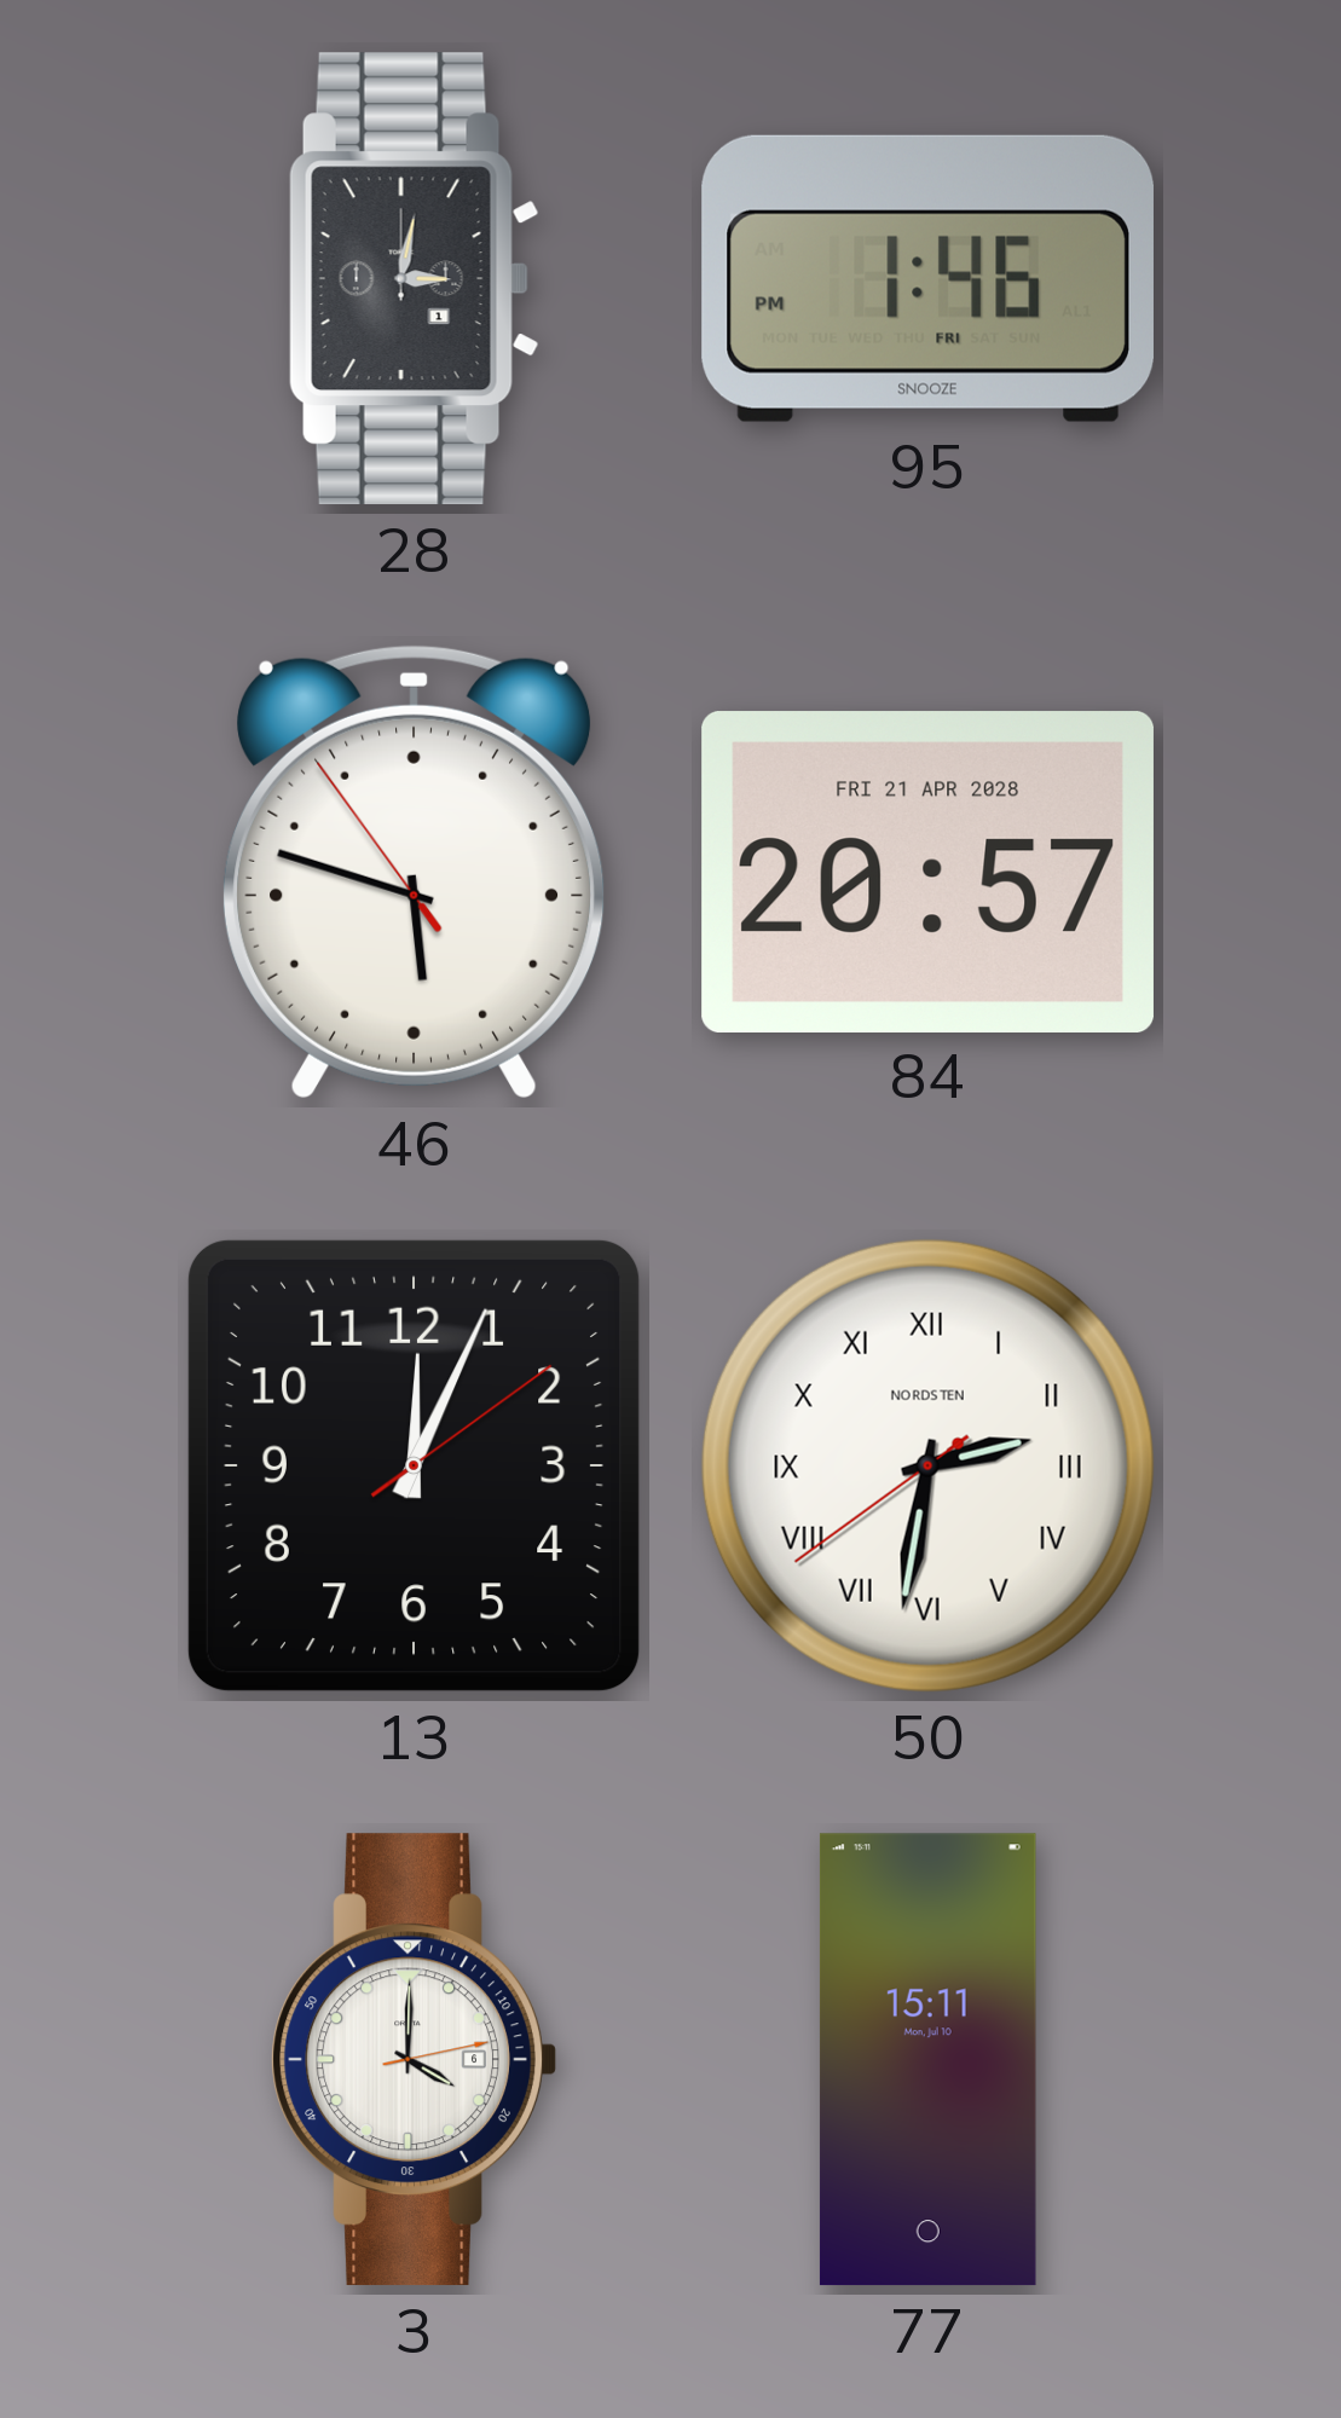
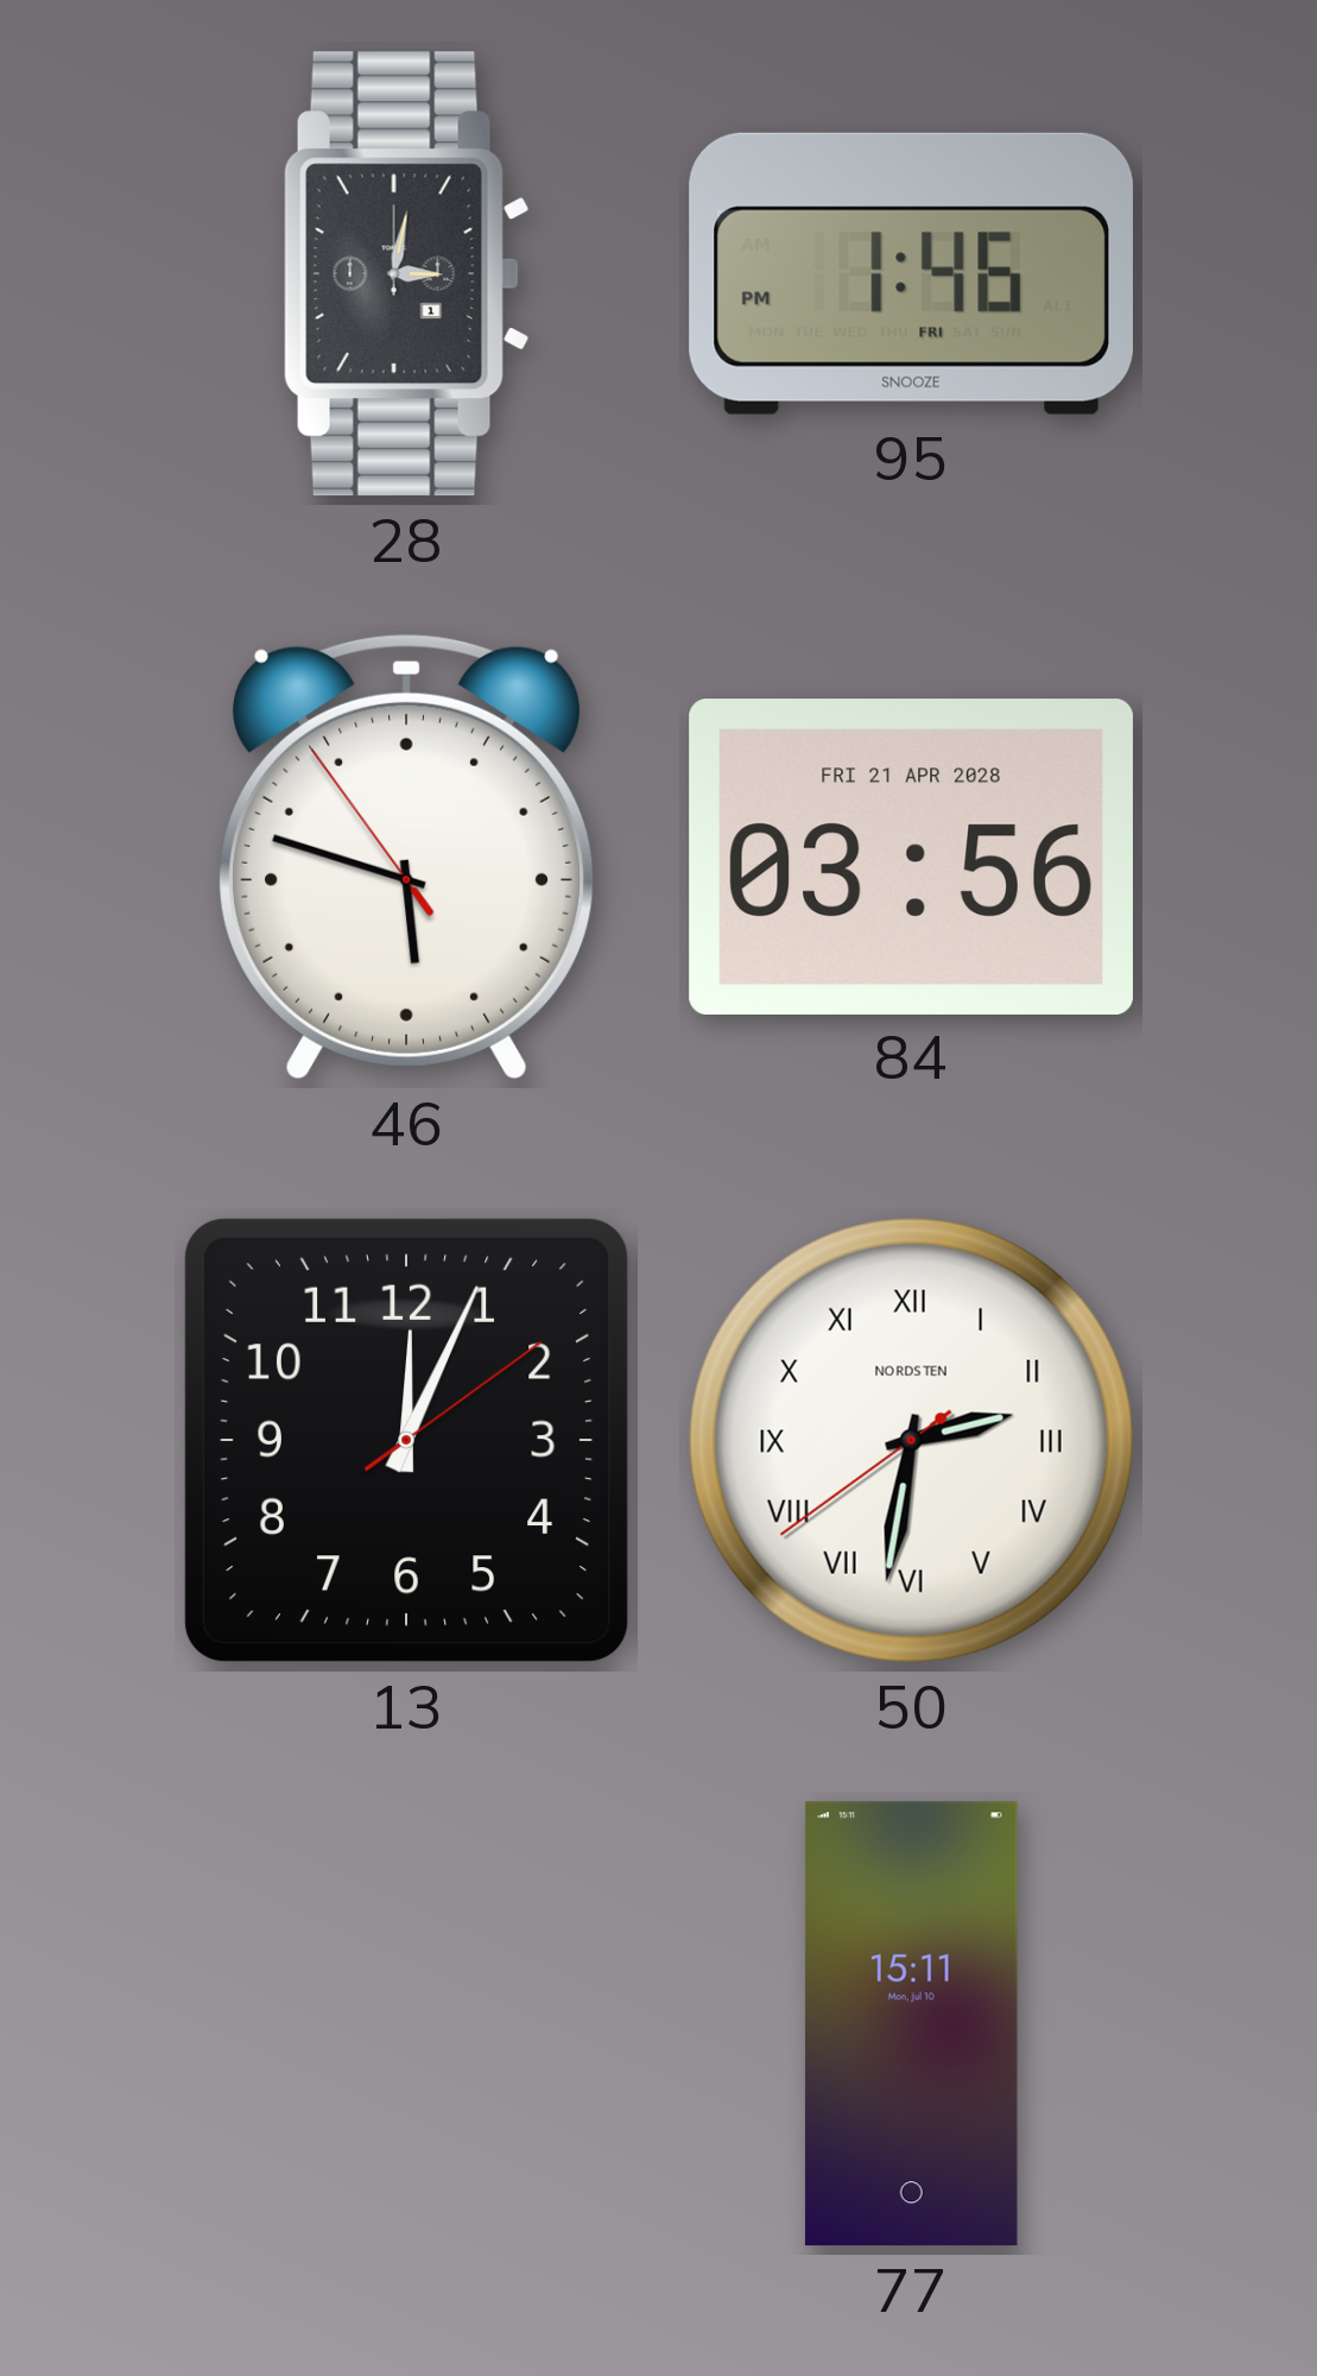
84: 20:57 -> 03:56
3: 4:00 -> none
